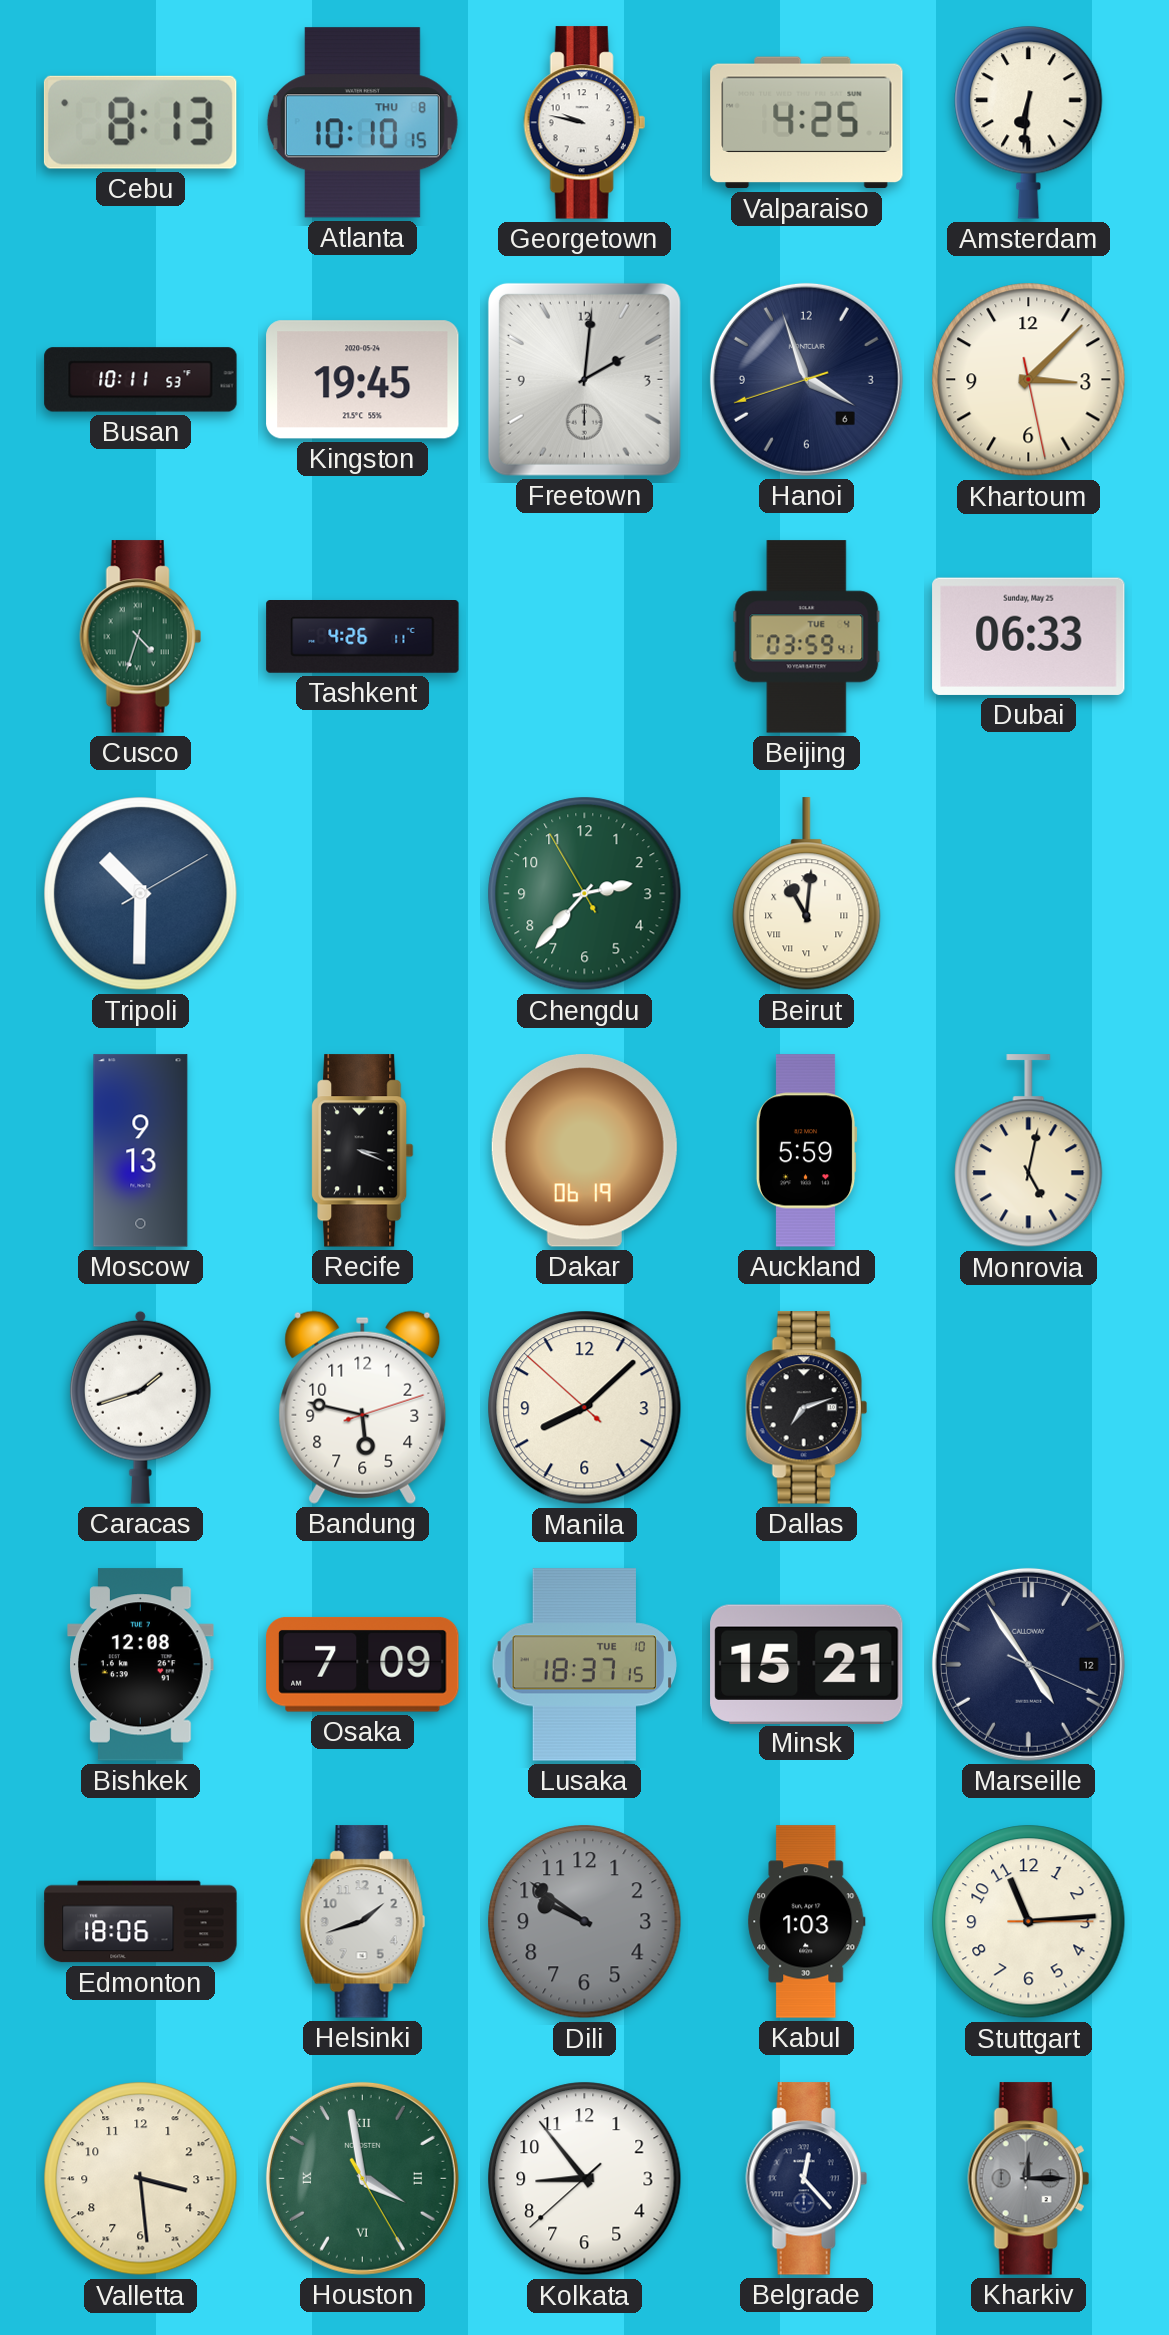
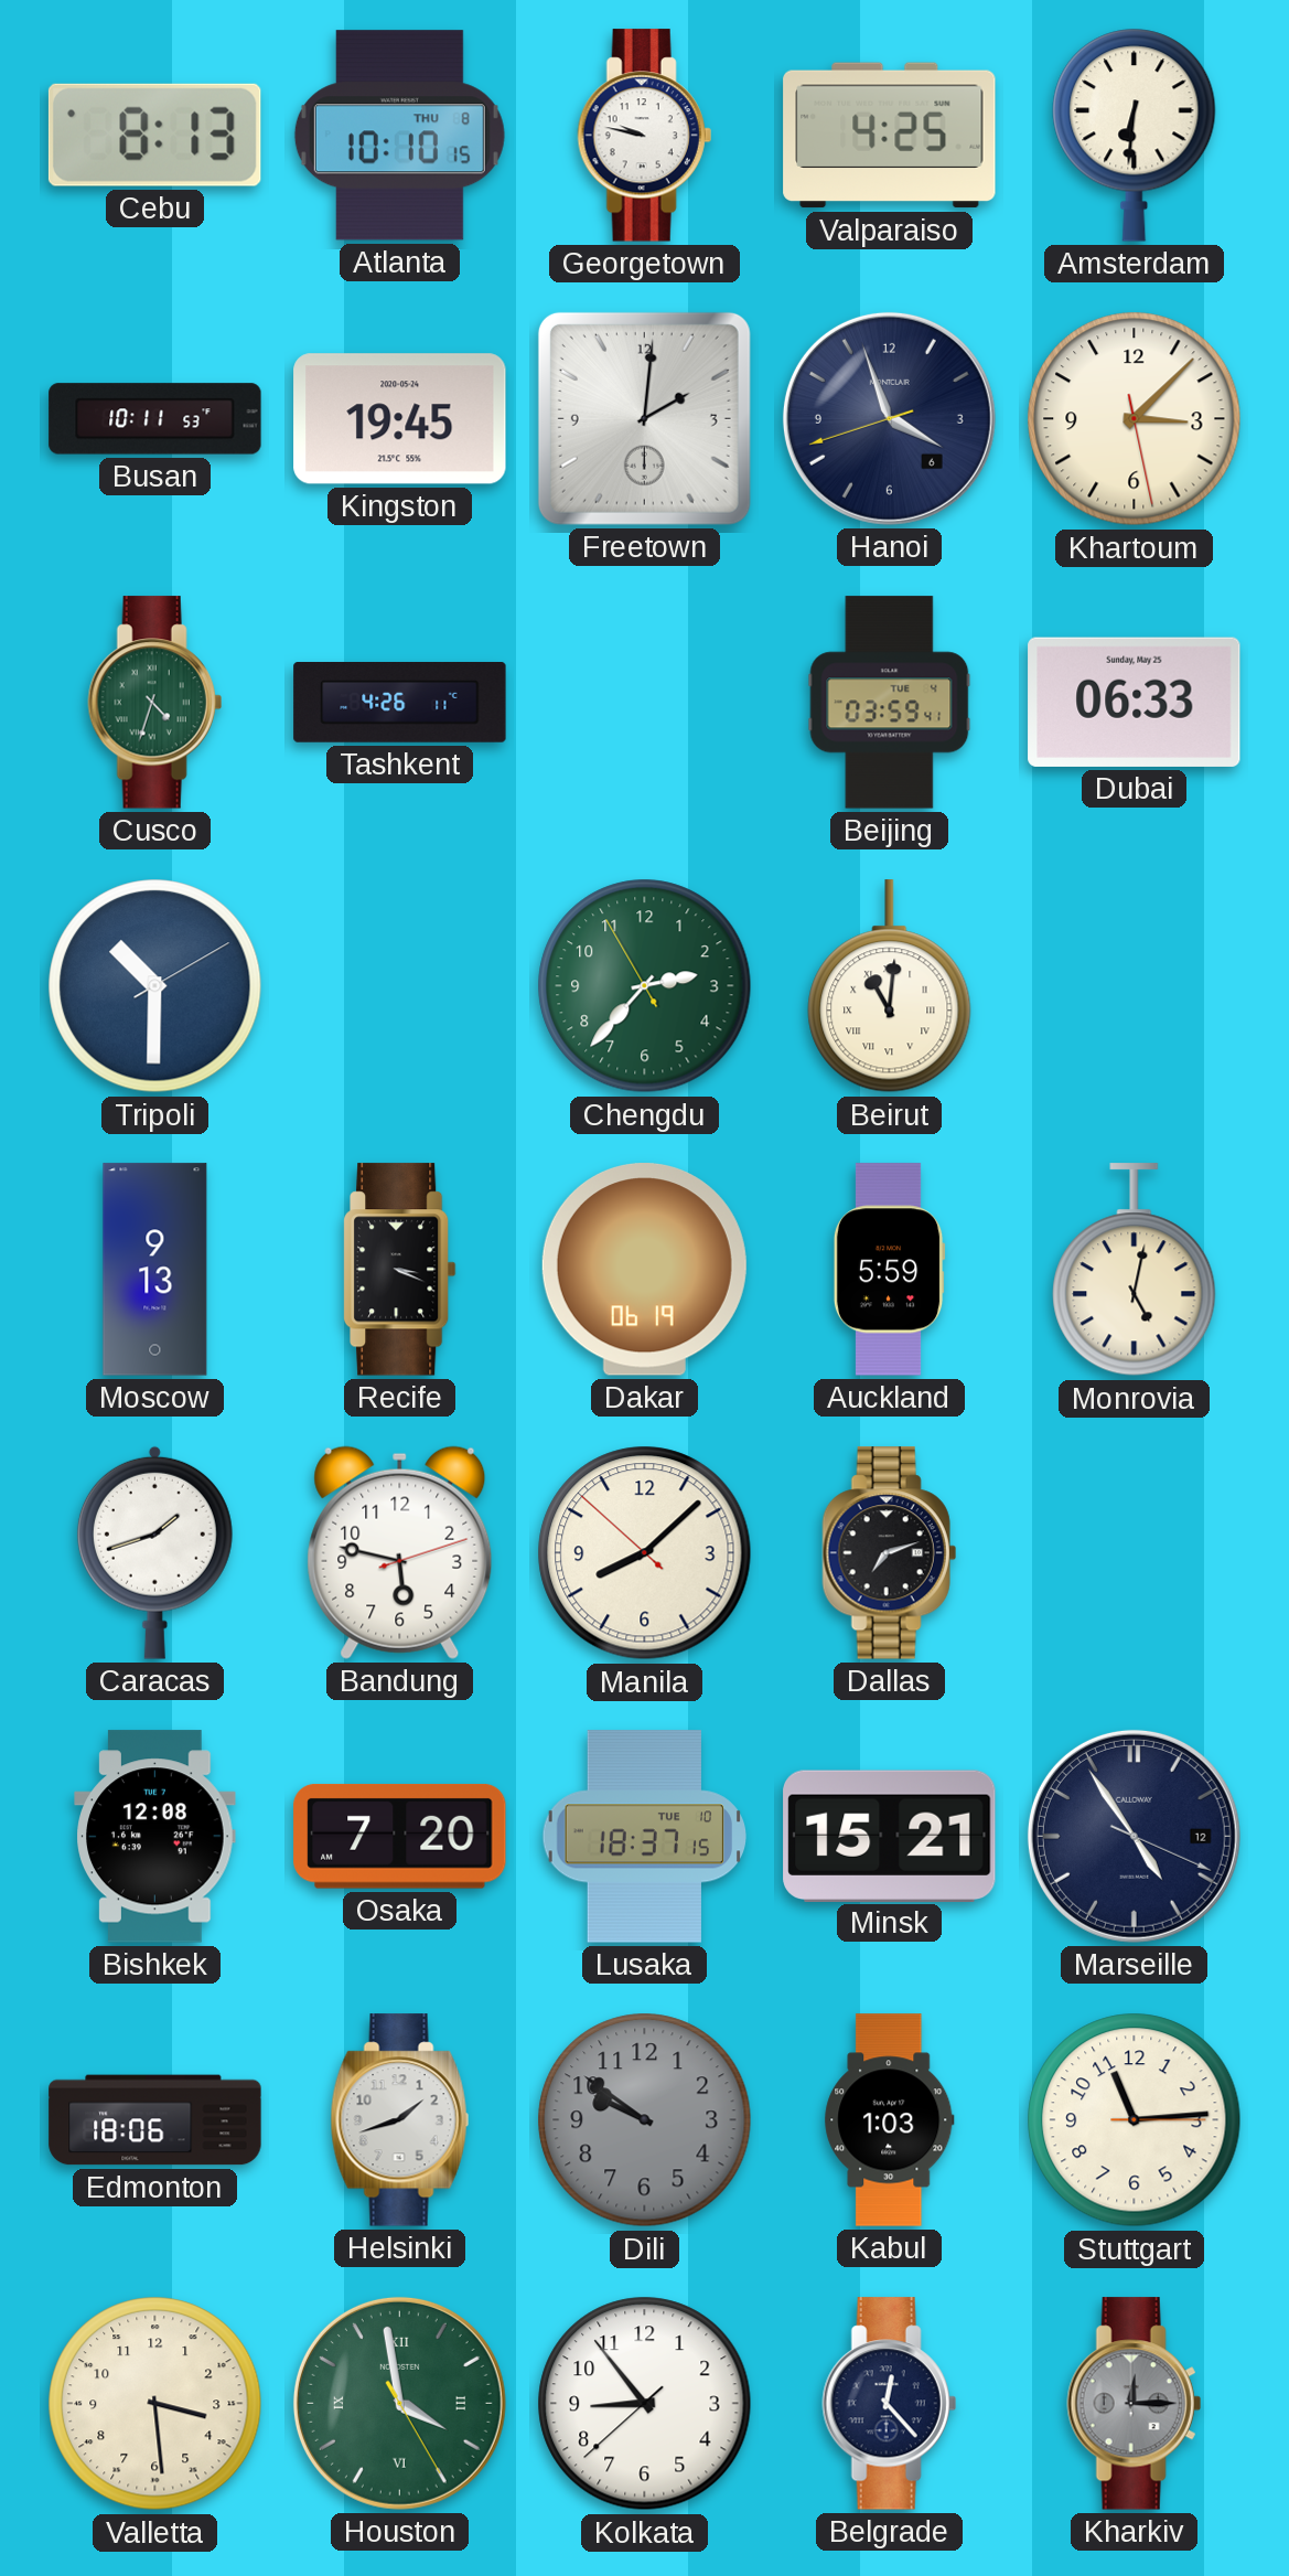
Osaka: 7:09 -> 7:20
